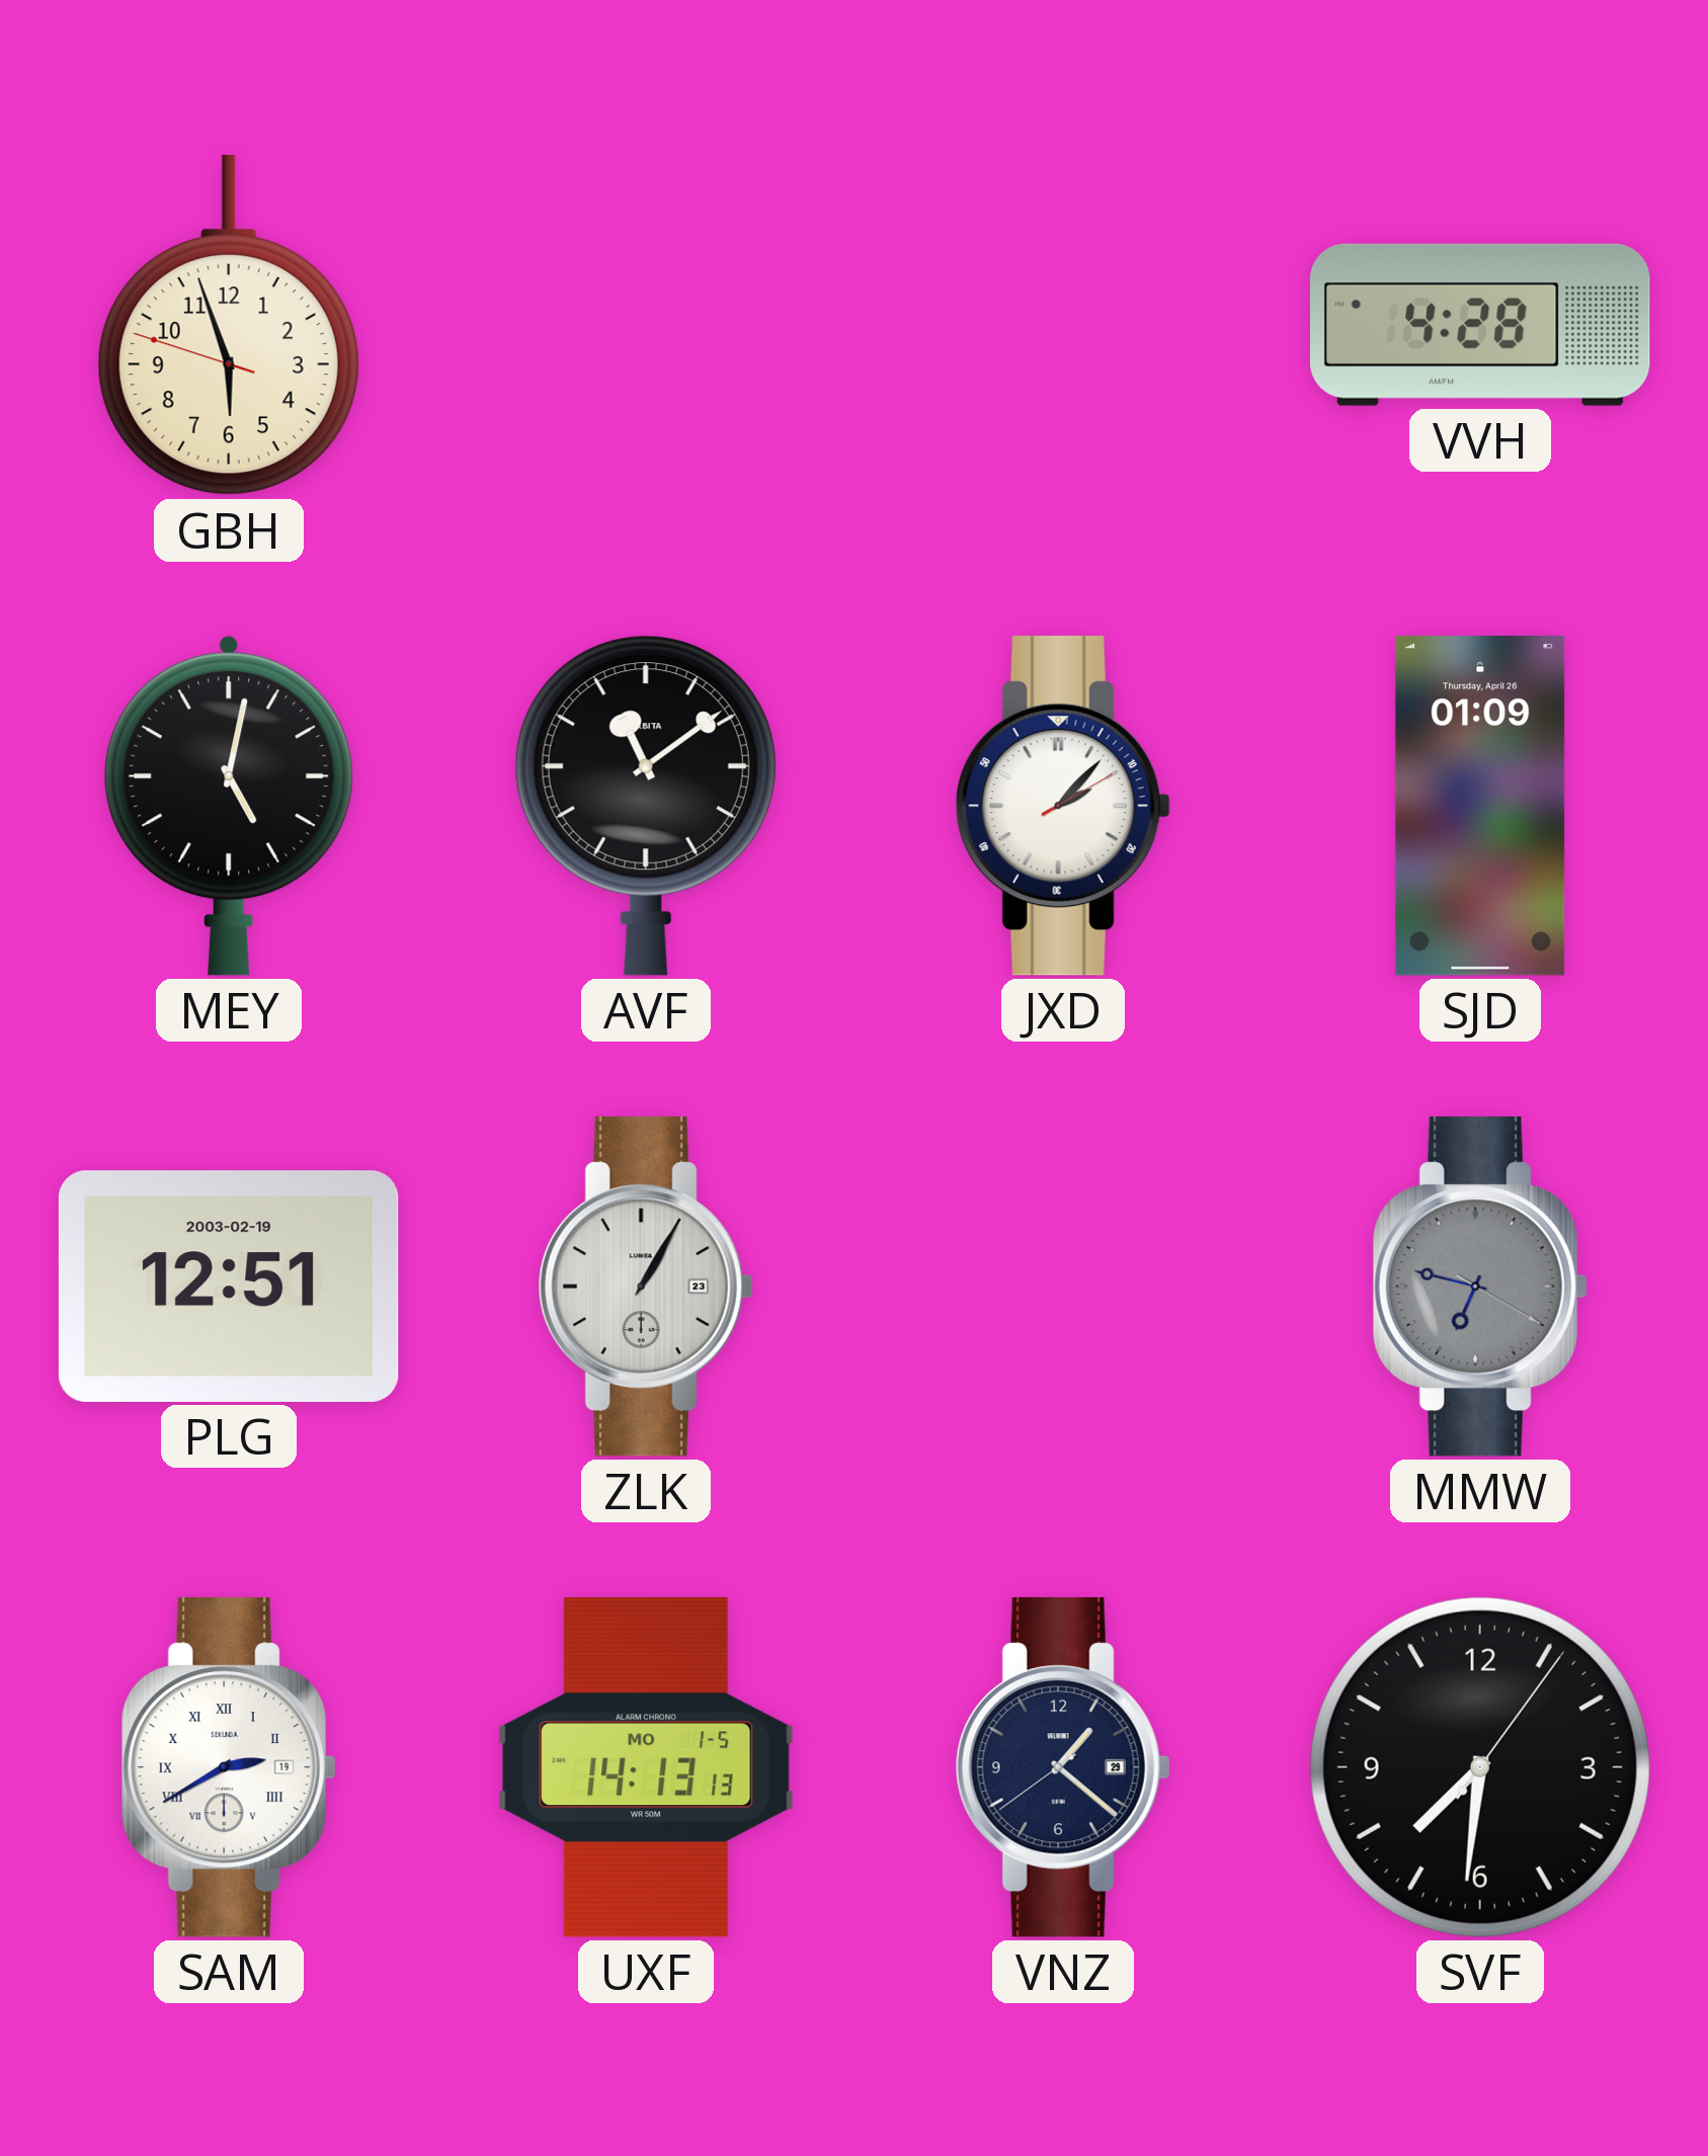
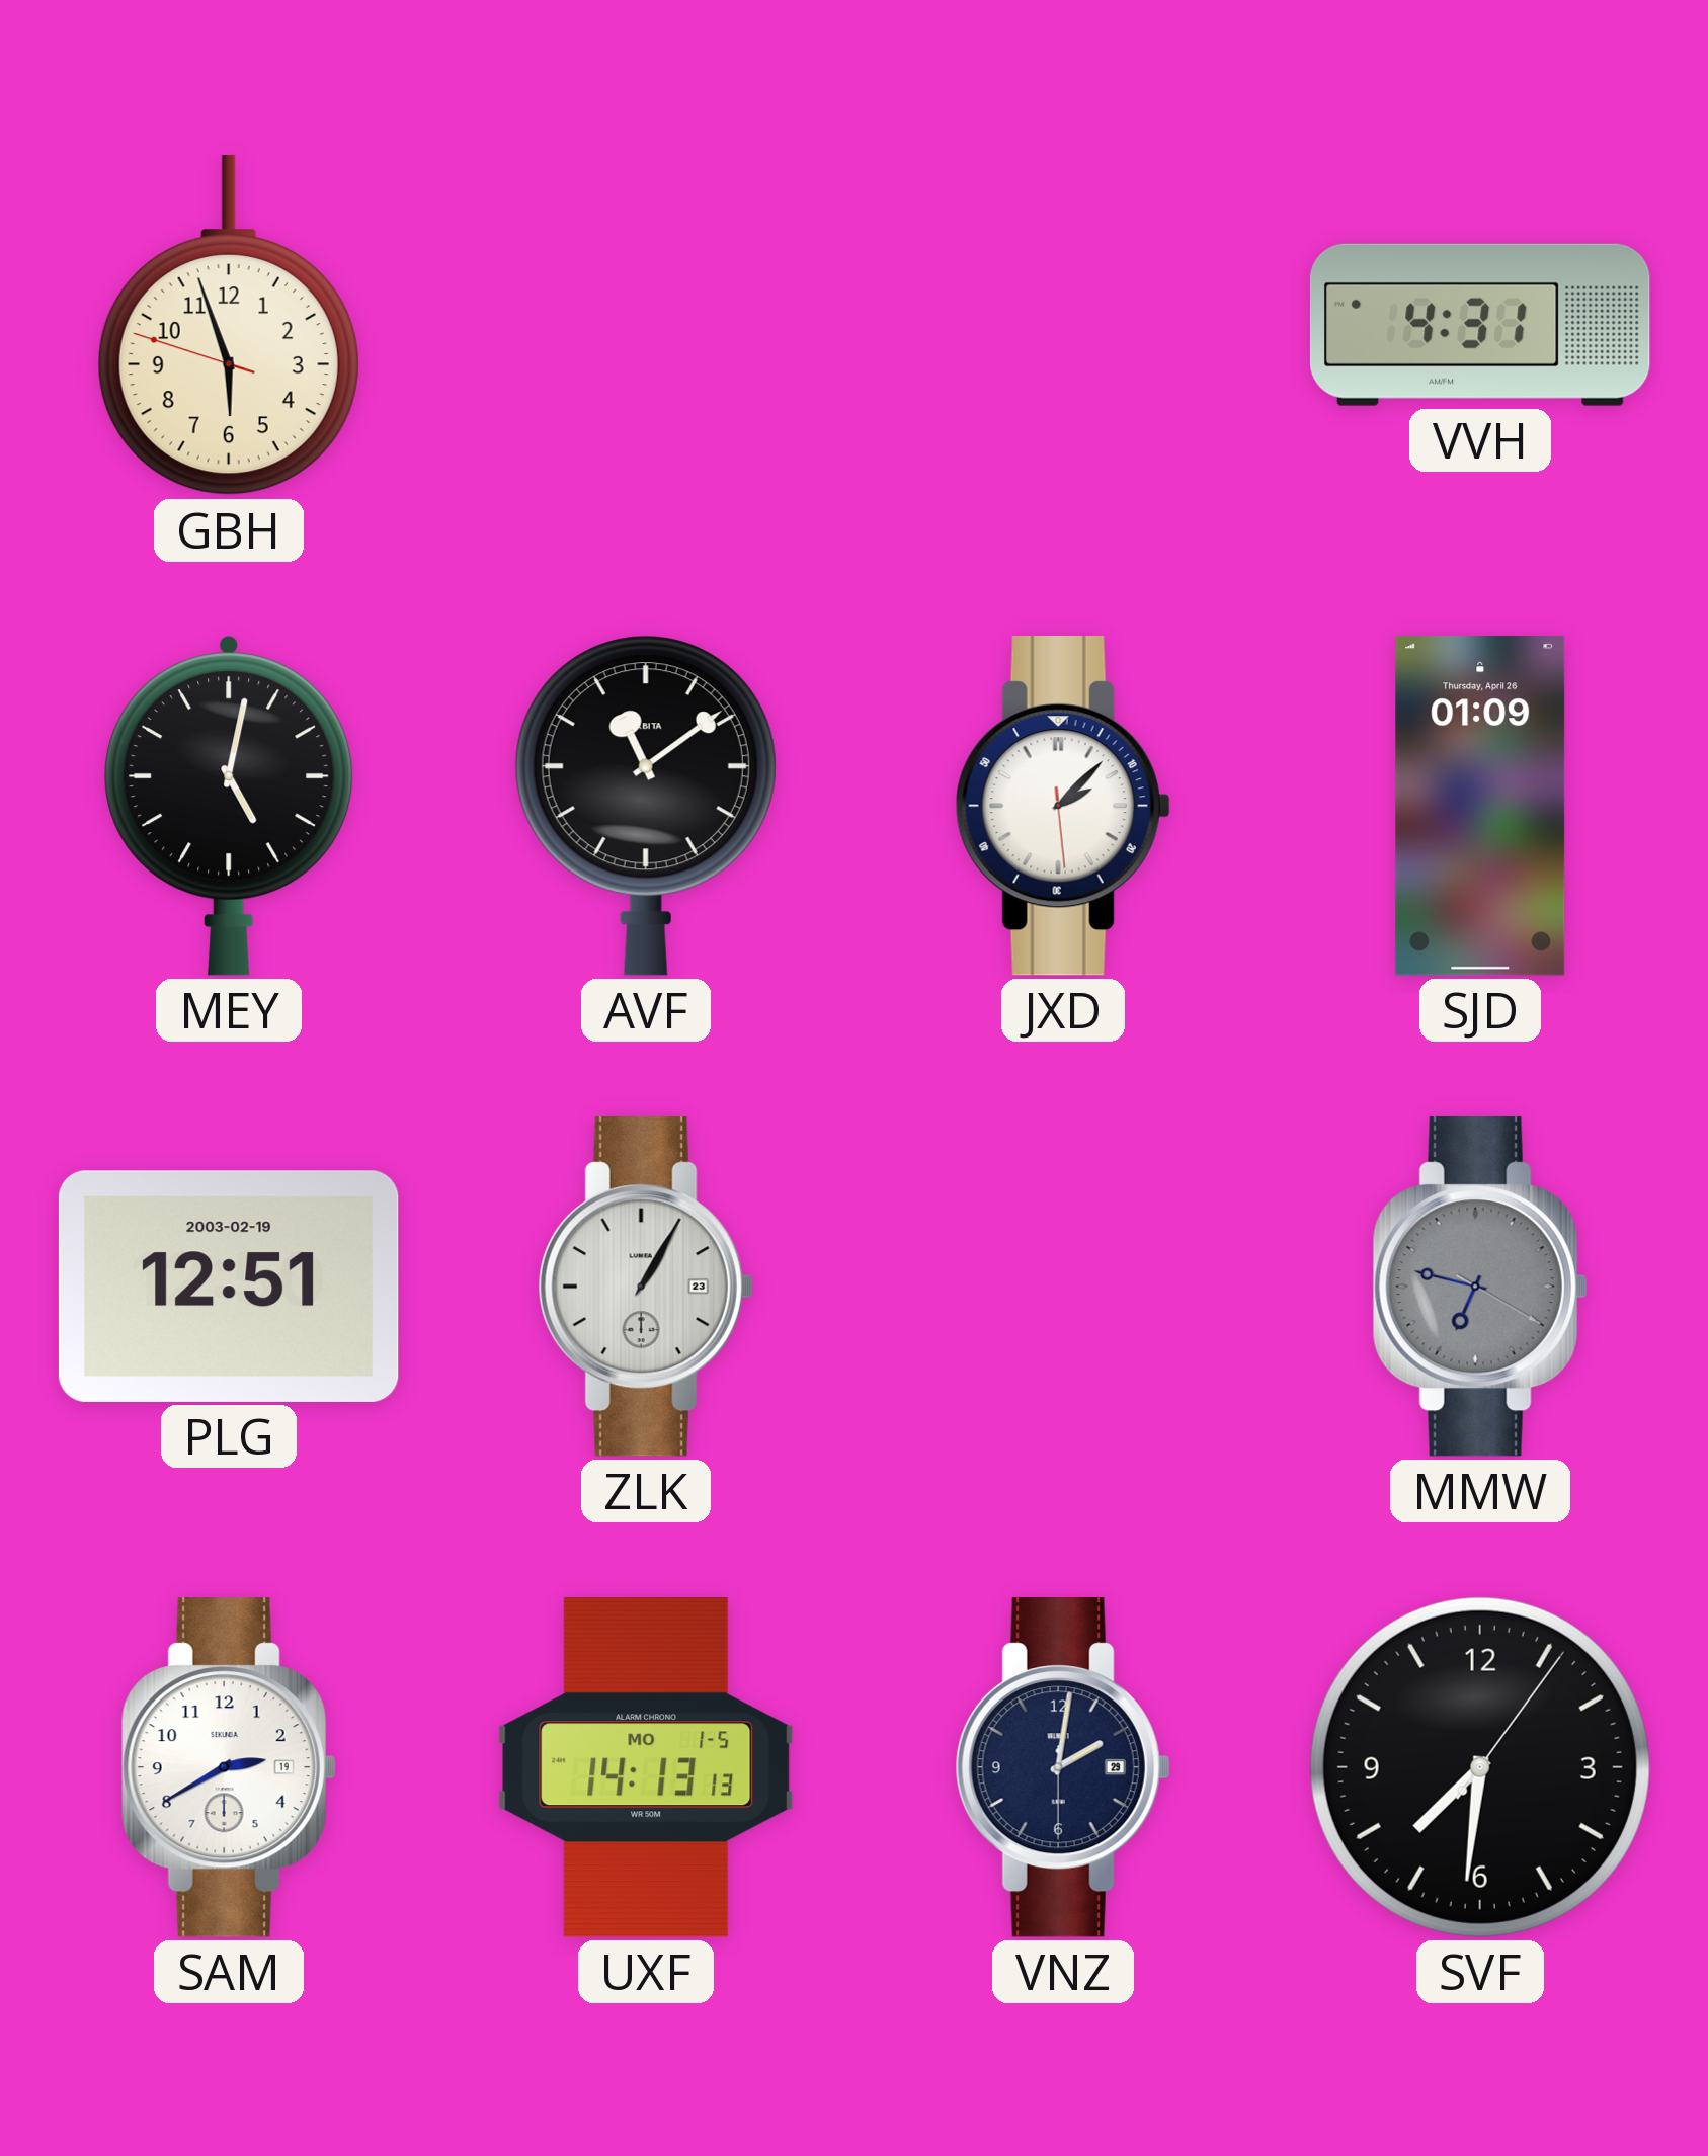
VVH: 4:28 -> 4:31
JXD: 2:07:10 -> 2:07:29
SAM numerals: Roman -> Arabic
VNZ: 1:21 -> 2:01
